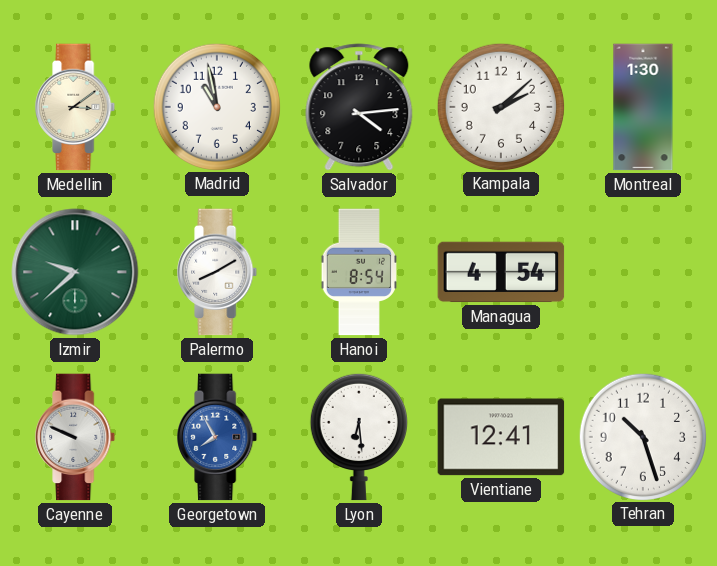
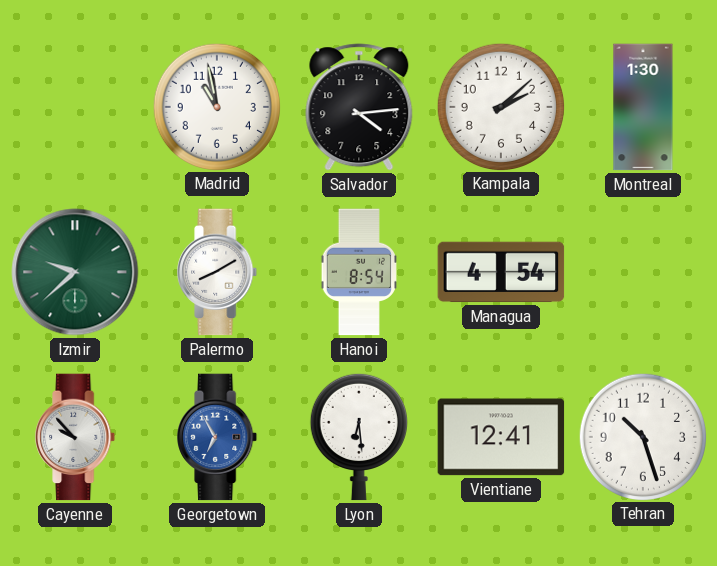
Medellin: 3:09 -> none
Cayenne: 9:49 -> 9:53
Georgetown: 7:55 -> 6:55
